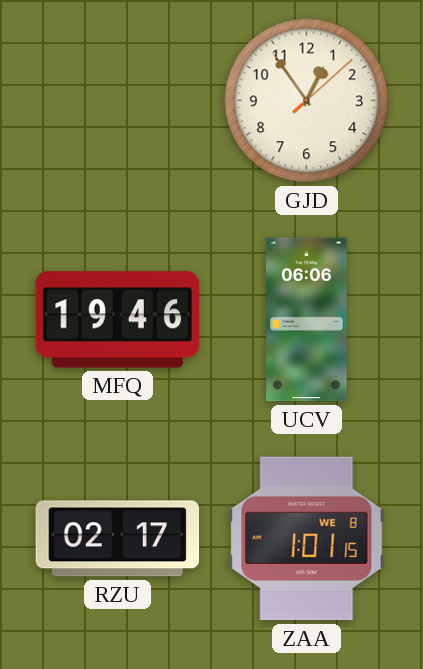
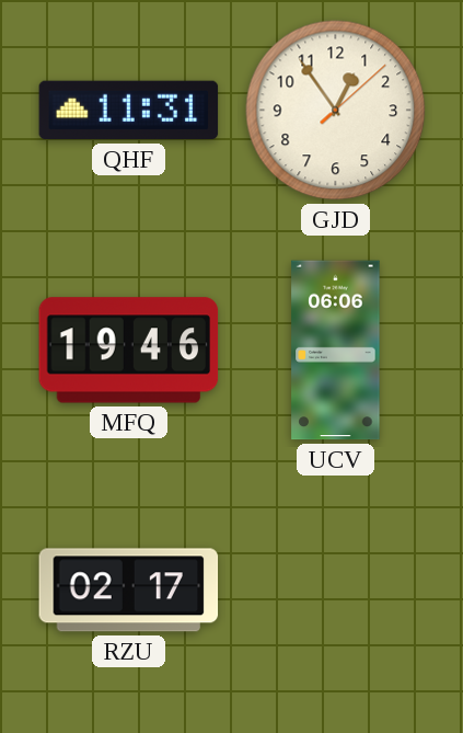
QHF: none -> 11:31
ZAA: 1:01 -> none
